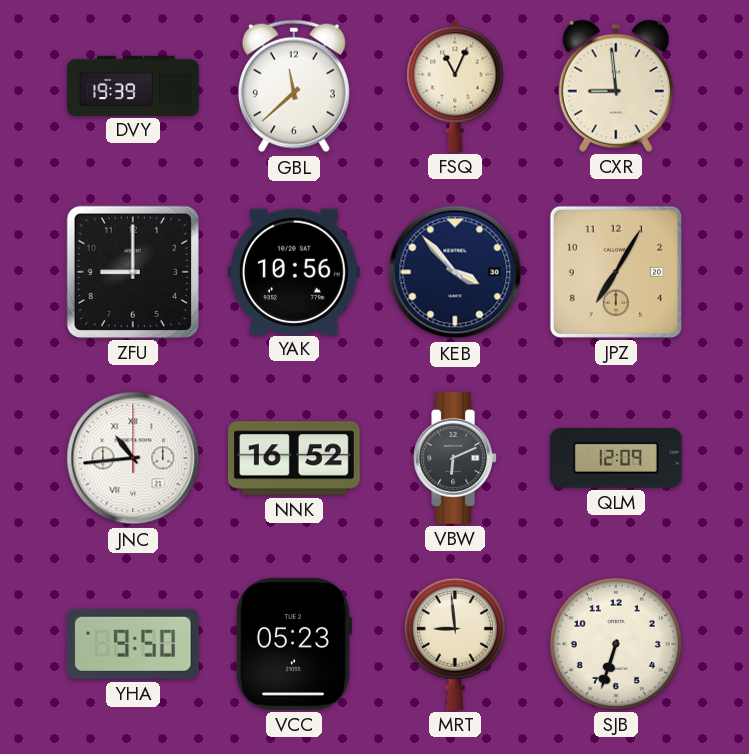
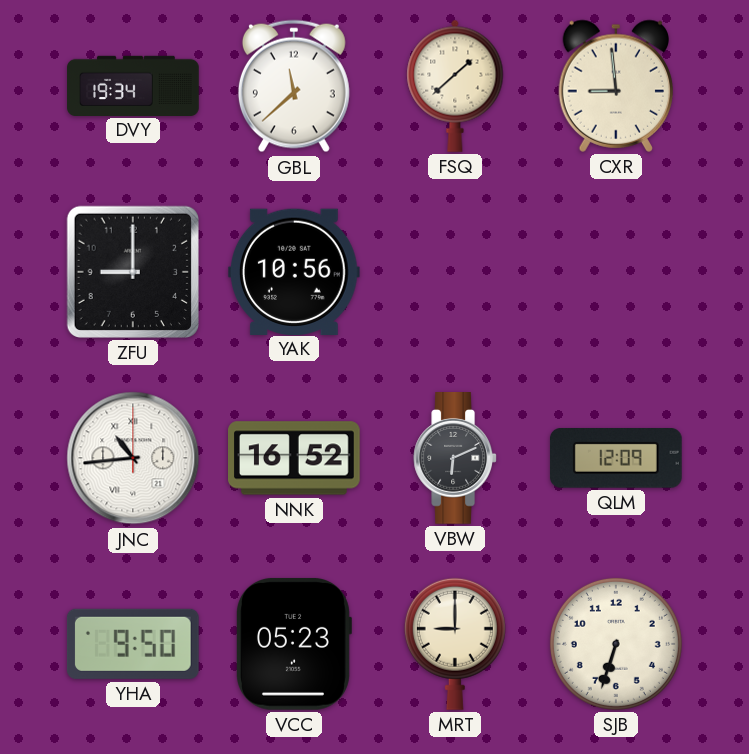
DVY: 19:39 -> 19:34
FSQ: 11:04 -> 1:38
KEB: 3:53 -> none
JPZ: 7:05 -> none
MRT: 8:59 -> 9:00
